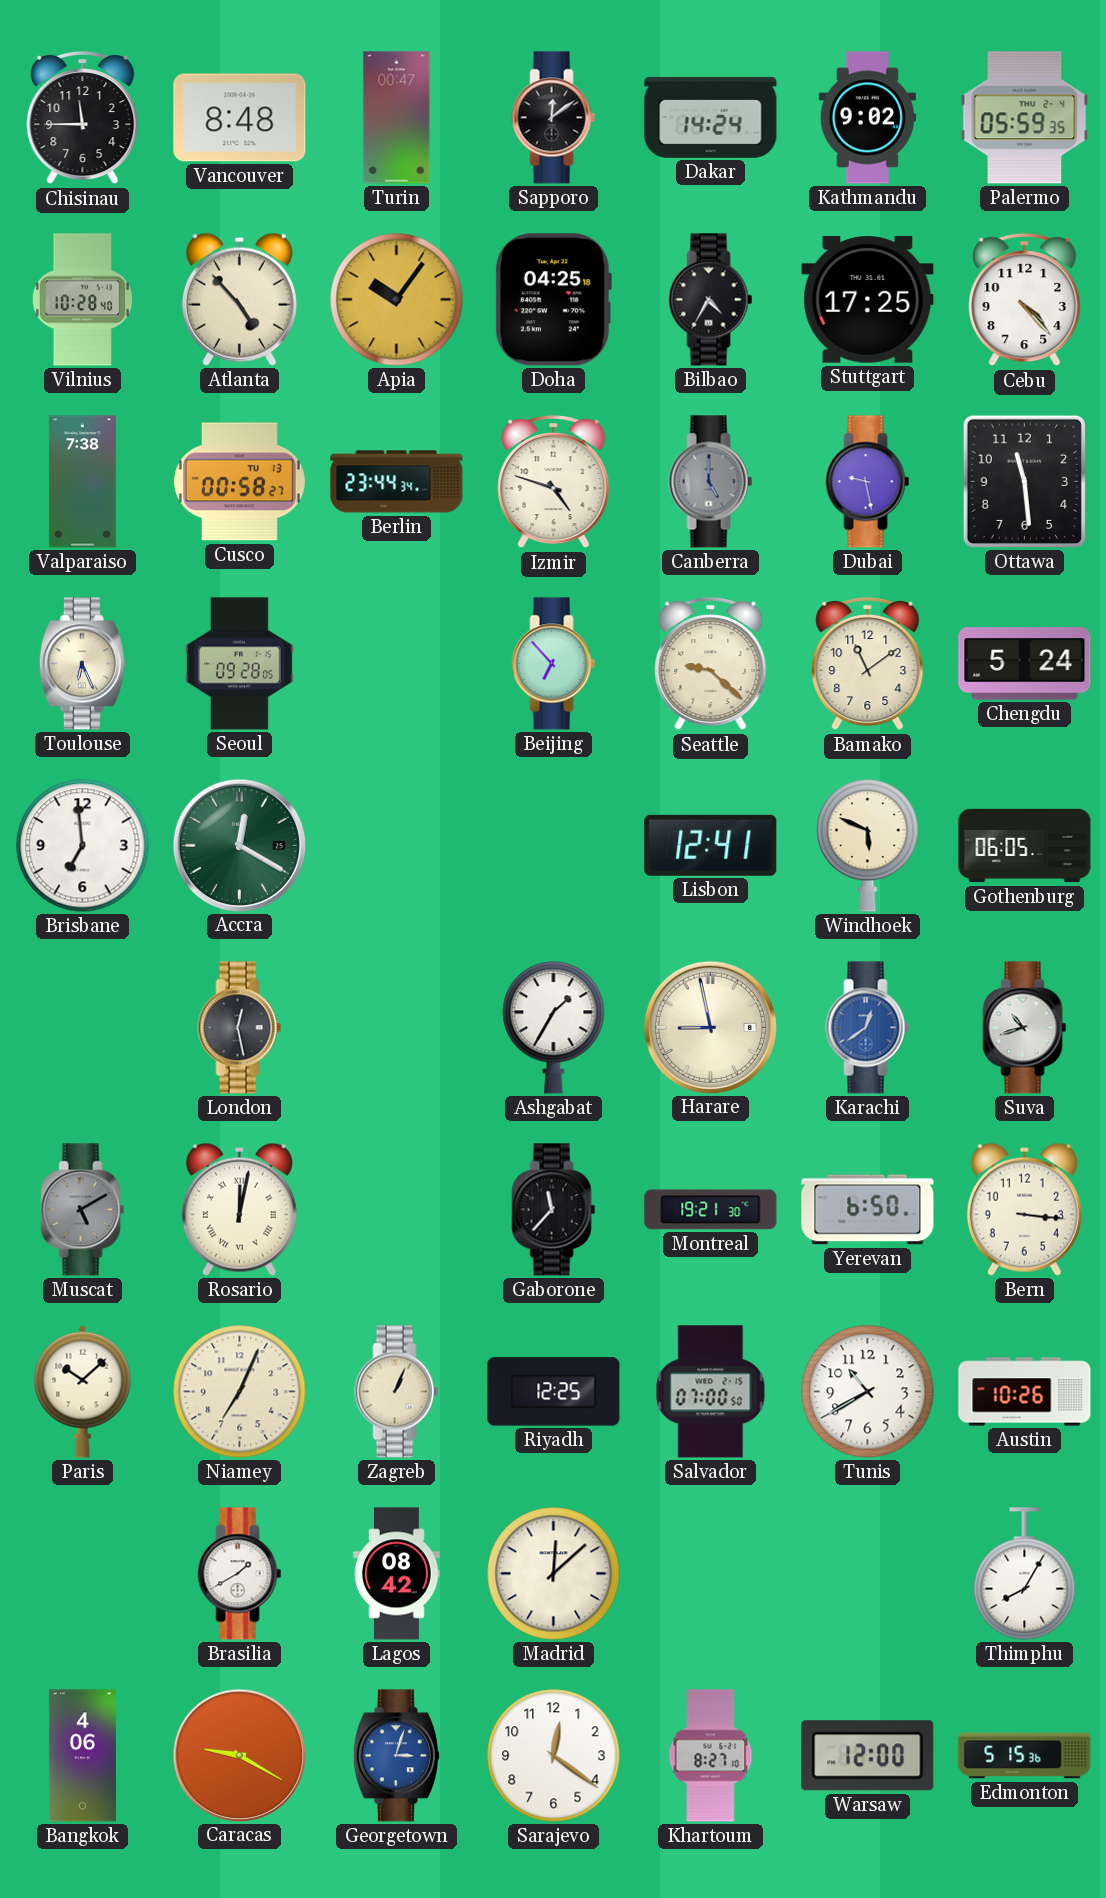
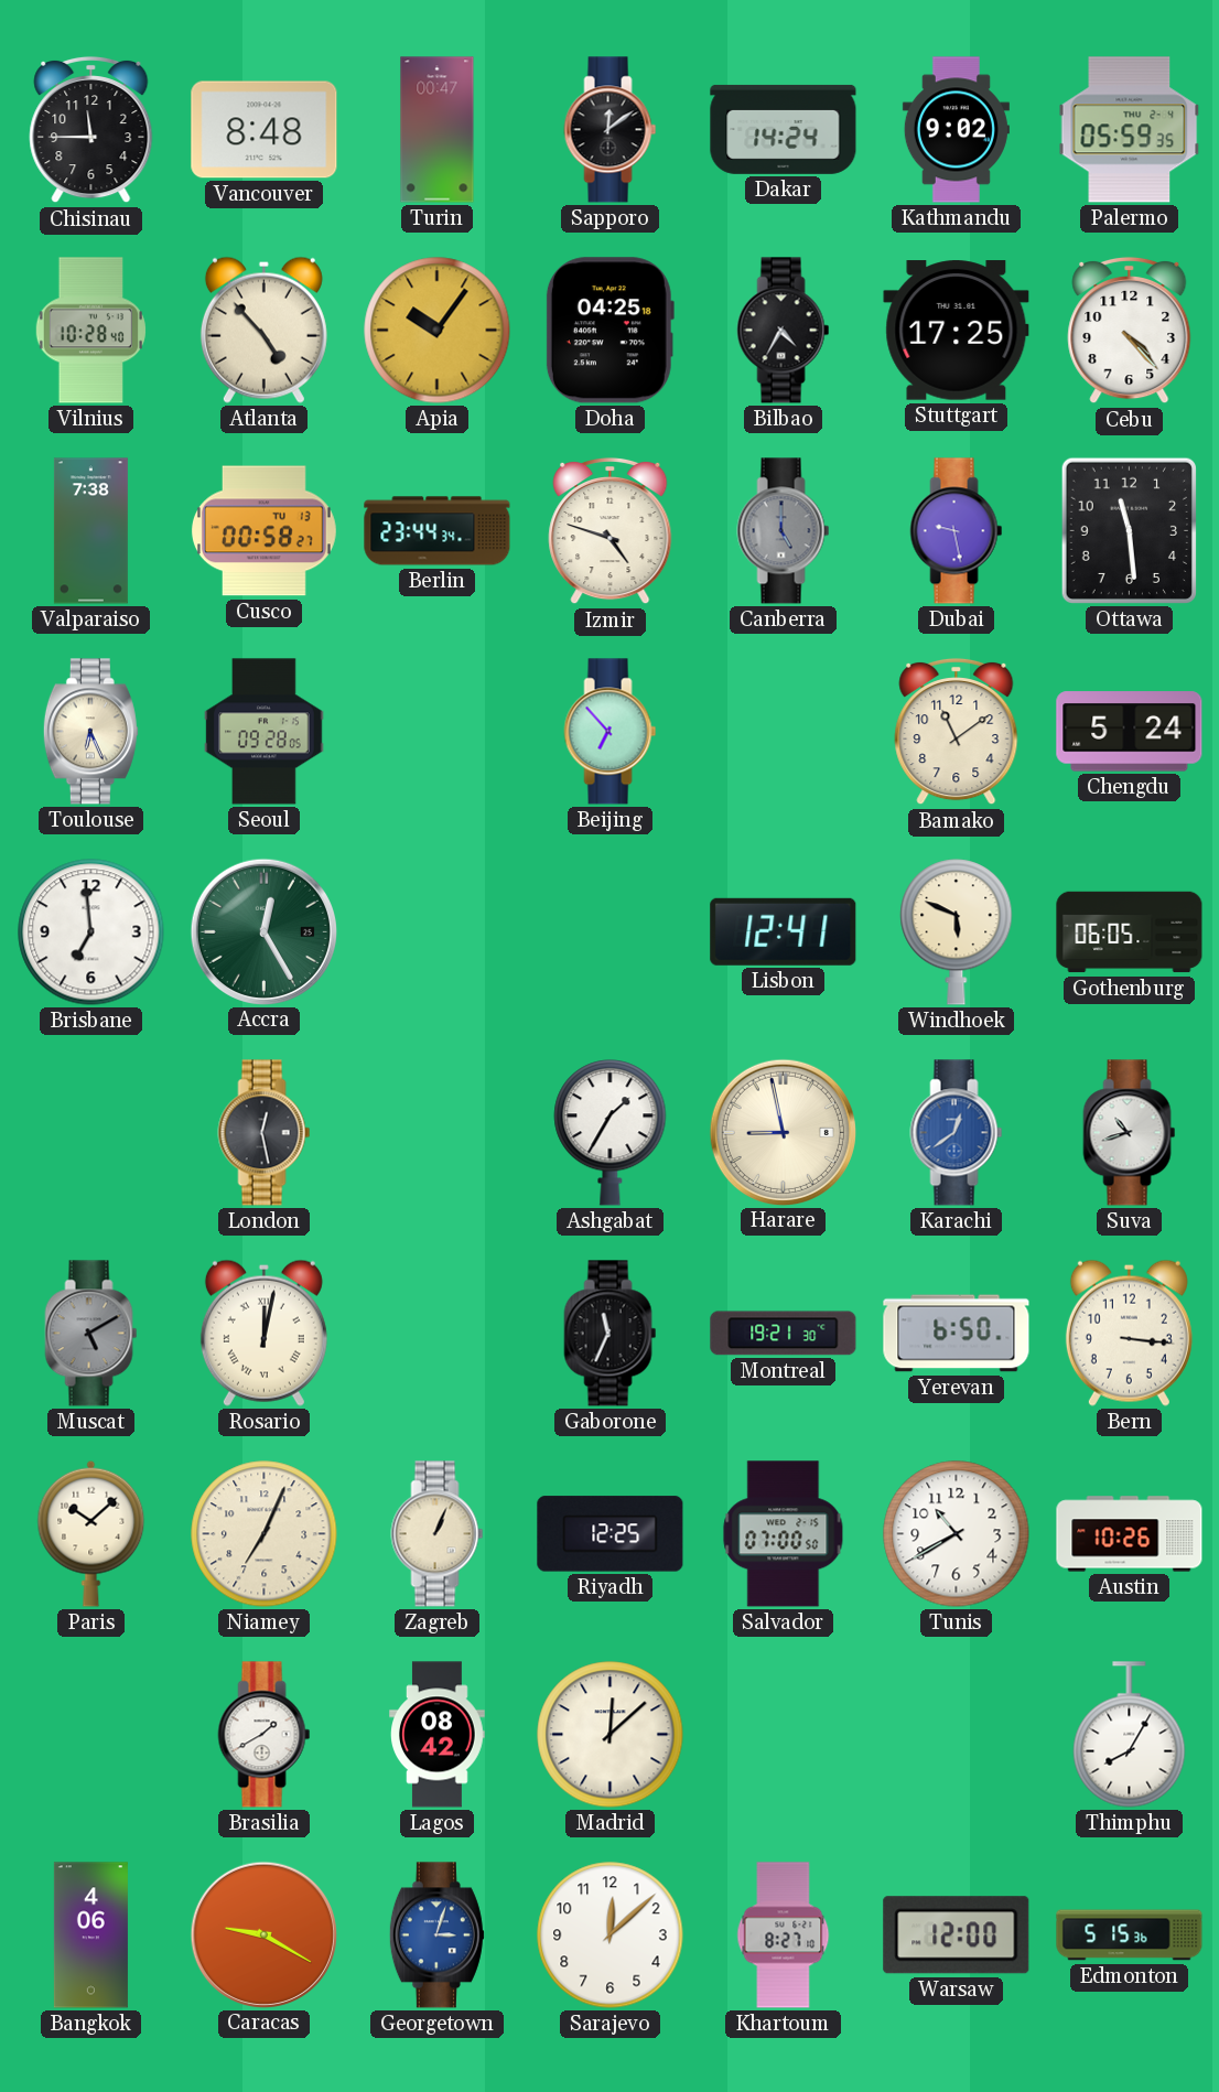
Seattle: 9:22 -> none
Accra: 12:20 -> 12:25
Gaborone: 11:37 -> 11:34
Sarajevo: 12:21 -> 12:08
